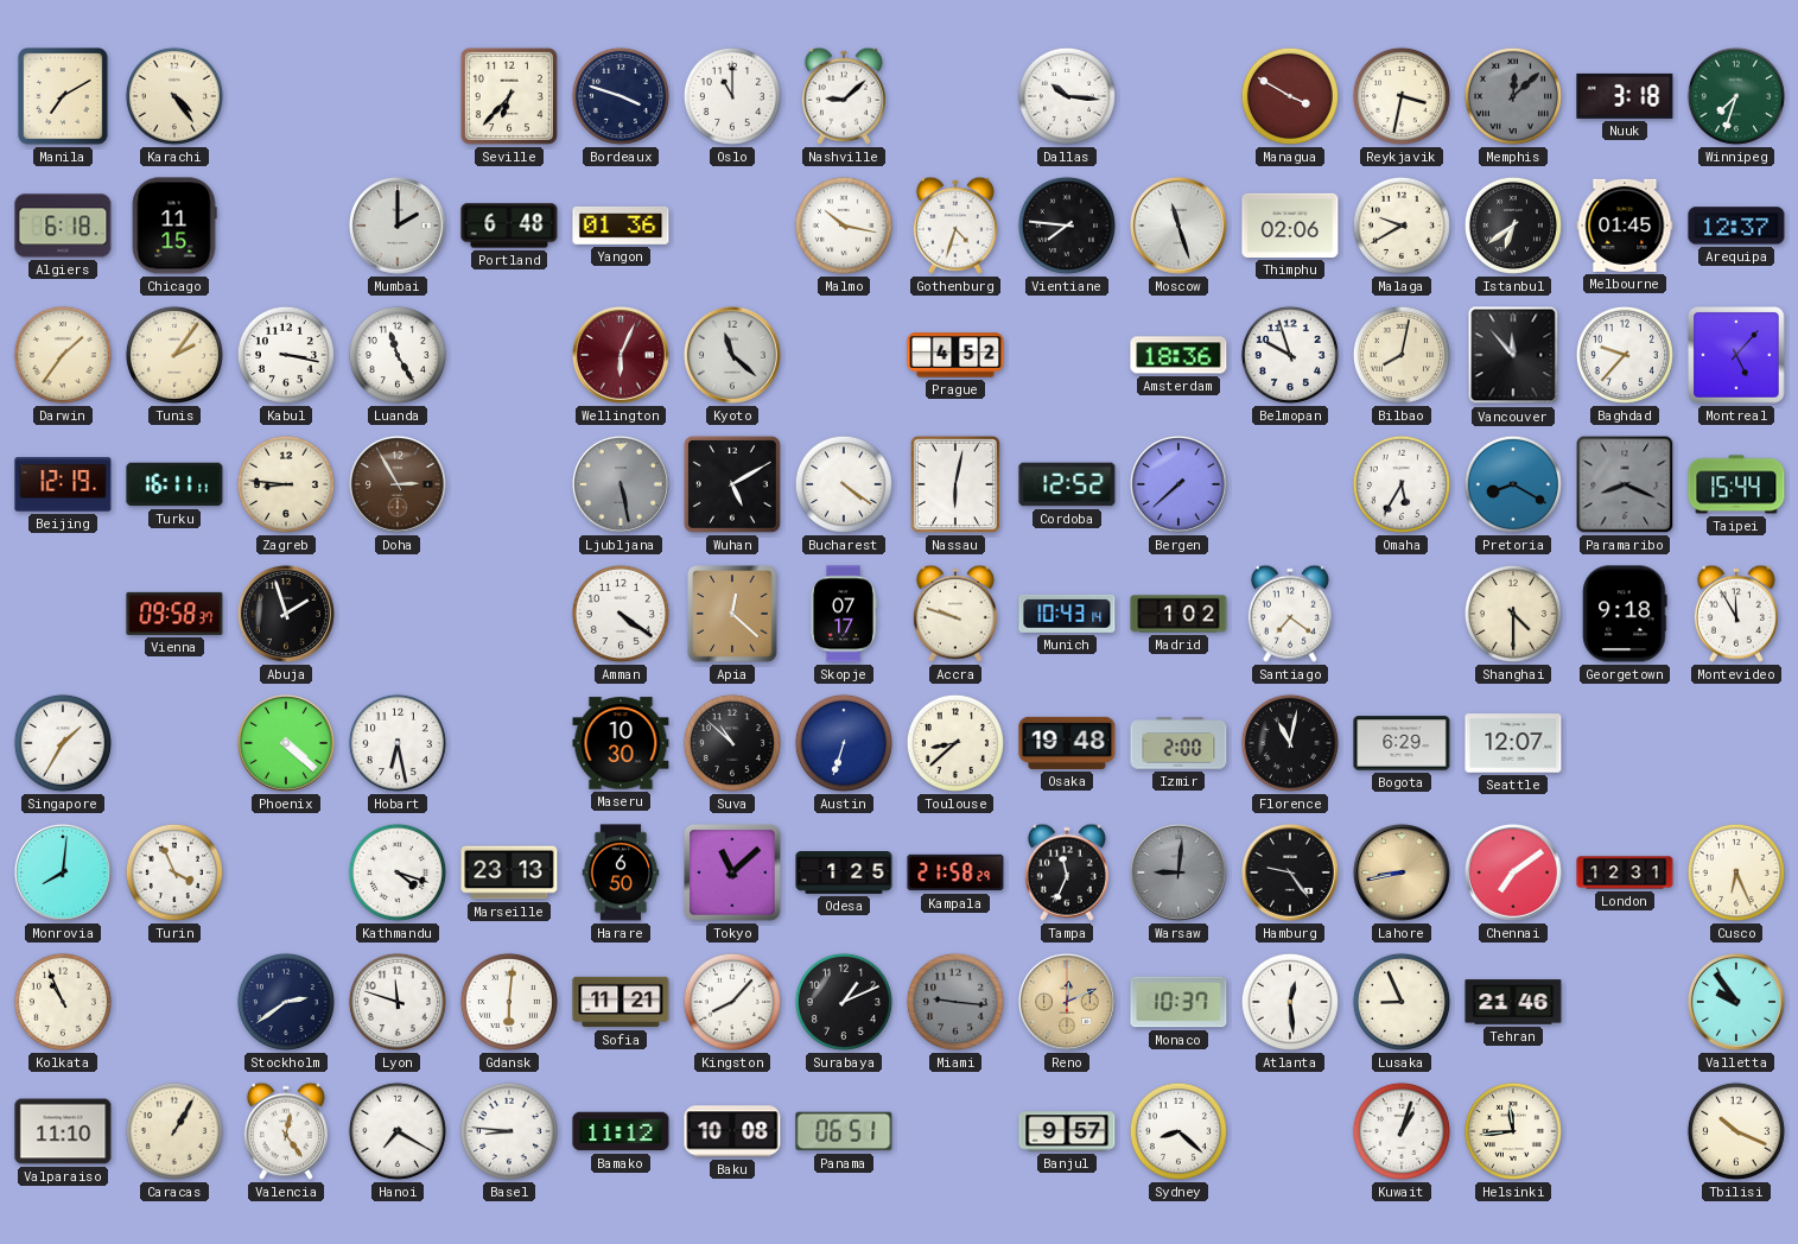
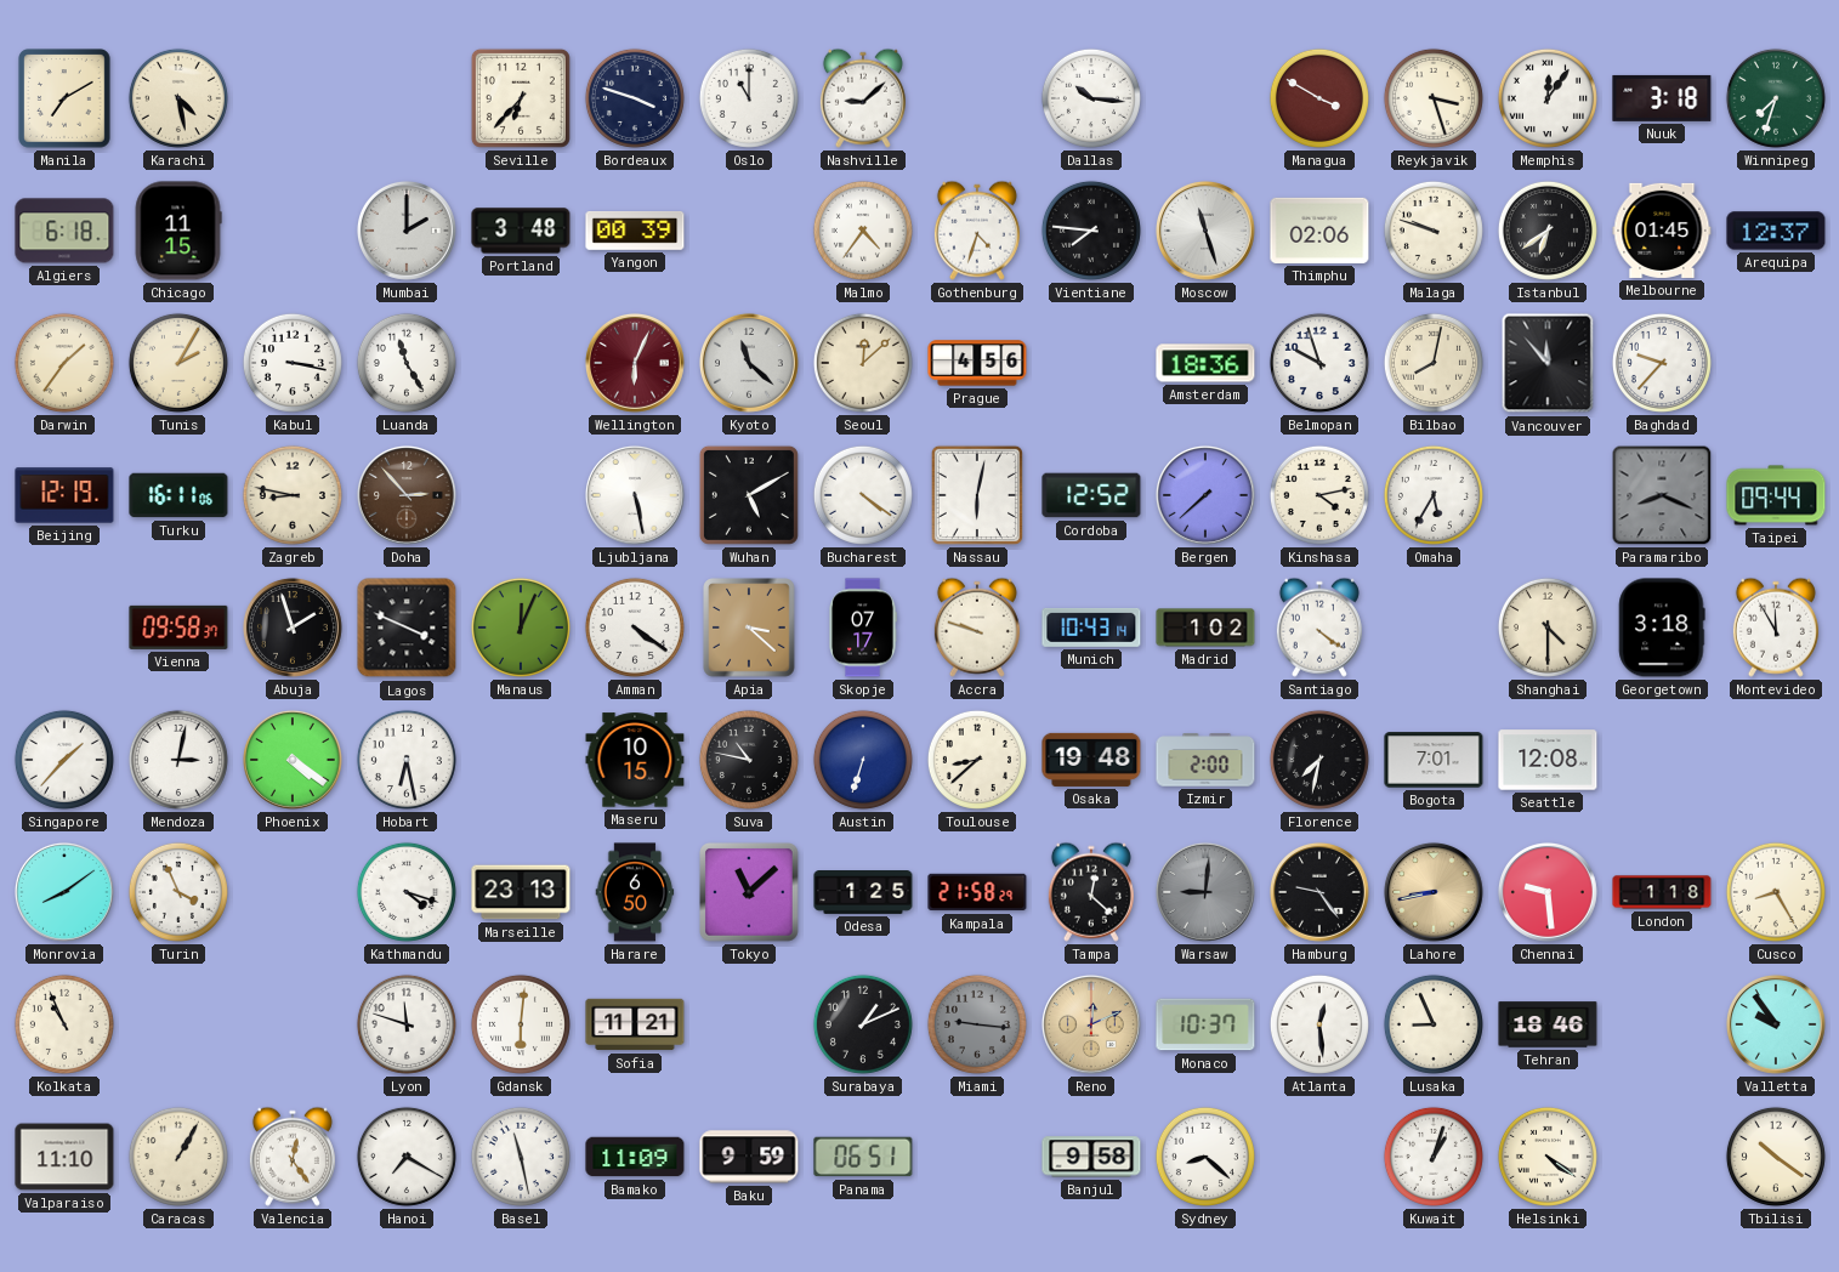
Karachi: 4:24 -> 4:28
Reykjavik: 3:32 -> 3:27
Memphis: 12:08 -> 12:06
Memphis dial: grey -> white
Portland: 6:48 -> 3:48
Yangon: 01:36 -> 00:39
Malmo: 10:17 -> 4:36
Malaga: 9:40 -> 9:48
Tunis: 2:06 -> 2:05
Seoul: none -> 12:08
Prague: 4:52 -> 4:56
Montreal: 5:07 -> none
Turku: 16:11:11 -> 16:11:06
Zagreb: 8:46 -> 8:47
Doha: 2:55 -> 2:53
Ljubljana dial: grey -> white
Kinshasa: none -> 4:13
Pretoria: 8:20 -> none
Taipei: 15:44 -> 09:44
Lagos: none -> 3:49
Manaus: none -> 12:04
Apia: 12:22 -> 3:22
Santiago: 7:21 -> 4:21
Georgetown: 9:18 -> 3:18
Singapore: 1:35 -> 1:37
Mendoza: none -> 3:02
Phoenix: 4:22 -> 4:21
Maseru: 10:30 -> 10:15
Suva: 10:52 -> 10:47
Florence: 11:02 -> 7:32
Bogota: 6:29 -> 7:01
Seattle: 12:07 -> 12:08
Monrovia: 8:01 -> 8:09
Tampa: 11:34 -> 12:22
Chennai: 7:09 -> 9:29
London: 12:31 -> 1:18
Cusco: 6:26 -> 8:25
Stockholm: 2:39 -> none
Kingston: 8:07 -> none
Tehran: 21:46 -> 18:46
Basel: 8:46 -> 11:28
Bamako: 11:12 -> 11:09
Baku: 10:08 -> 9:59
Banjul: 9:57 -> 9:58
Helsinki: 11:44 -> 4:21
Tbilisi: 10:19 -> 10:21
